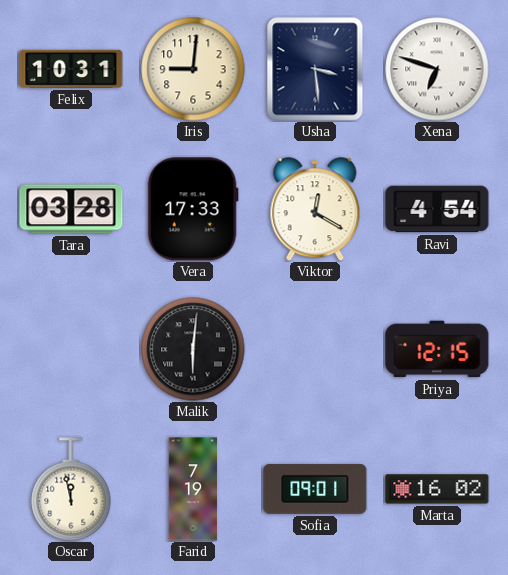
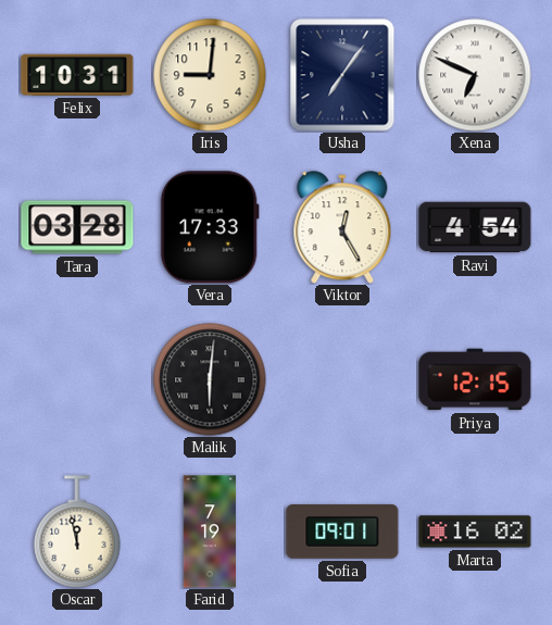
Usha: 3:29 -> 7:06
Xena: 6:48 -> 6:49
Viktor: 12:20 -> 12:25
